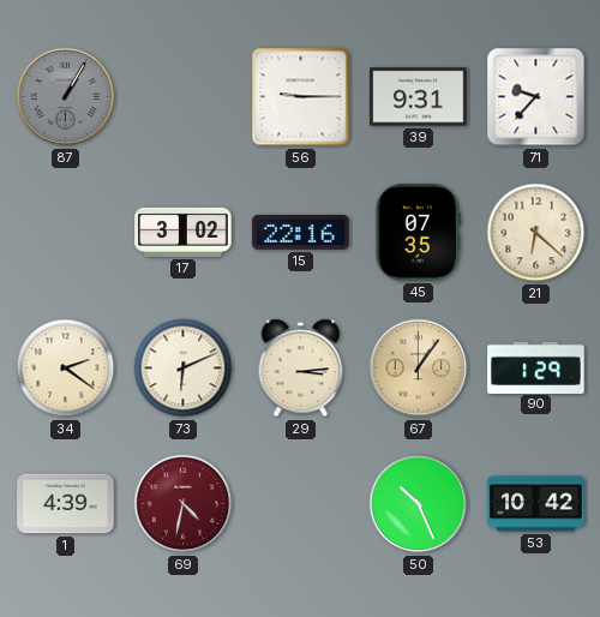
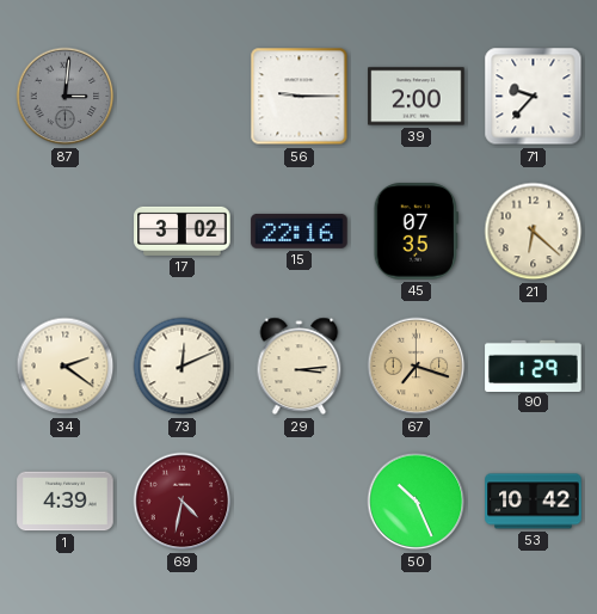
87: 1:05 -> 3:01
39: 9:31 -> 2:00
73: 6:11 -> 12:11
67: 1:06 -> 7:18
